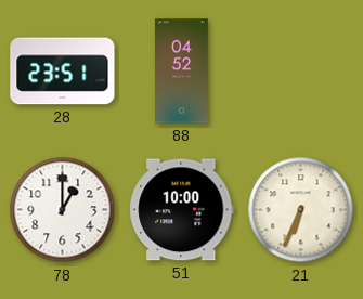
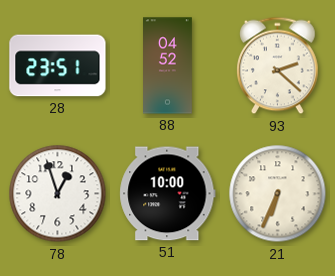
93: none -> 2:22
78: 1:00 -> 12:57
